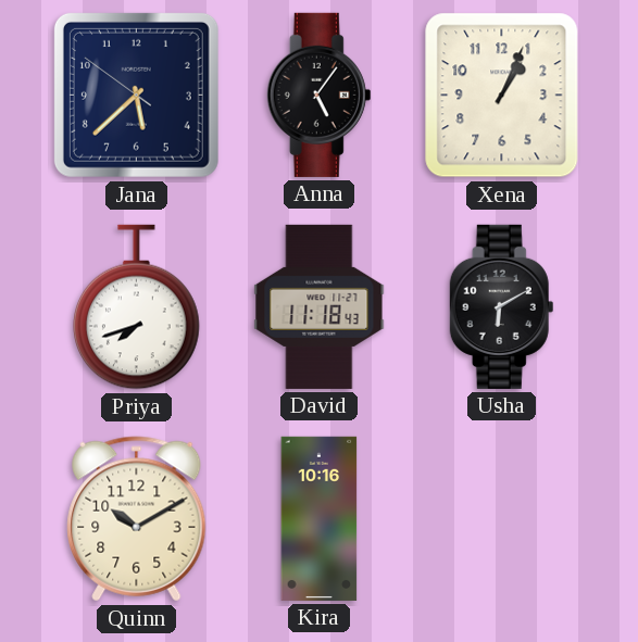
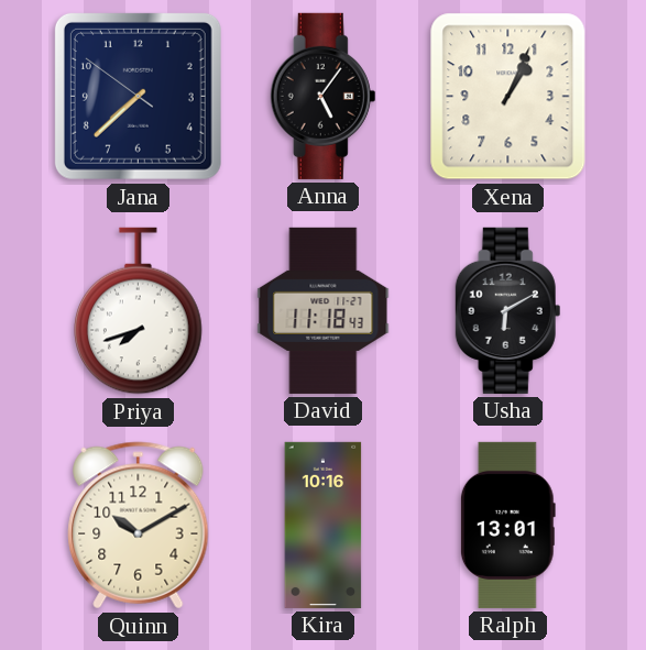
Jana: 5:37 -> 7:37
Ralph: none -> 13:01
